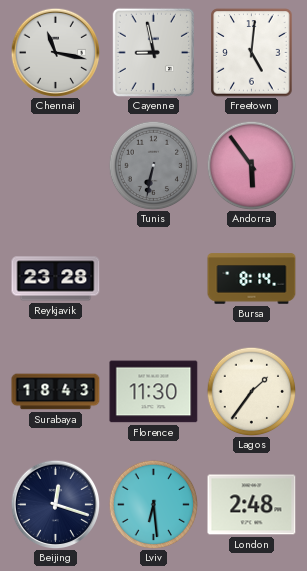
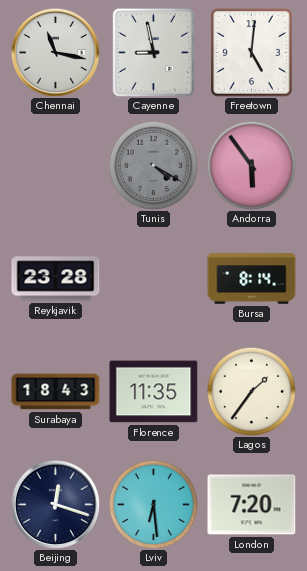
Tunis: 6:32 -> 4:20
Florence: 11:30 -> 11:35
London: 2:48 -> 7:20
